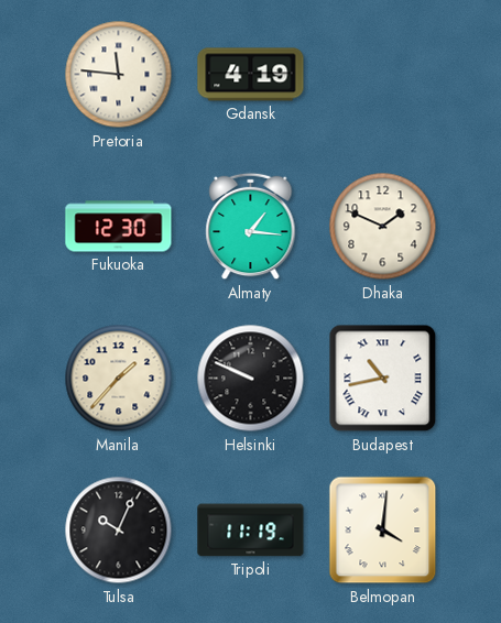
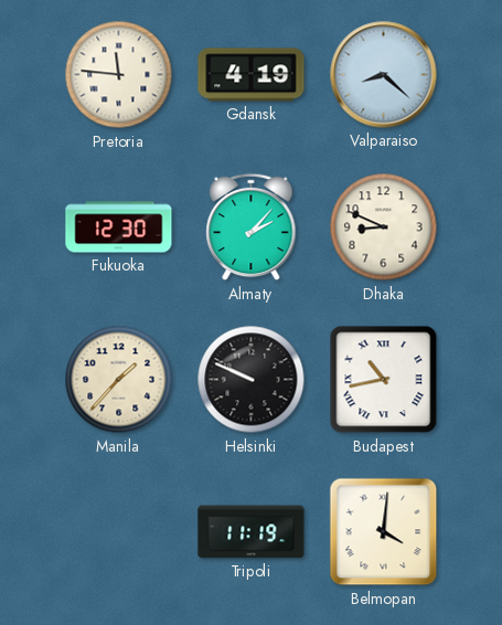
Valparaiso: none -> 8:22
Almaty: 1:16 -> 2:07
Dhaka: 1:49 -> 8:49
Tulsa: 10:04 -> none
